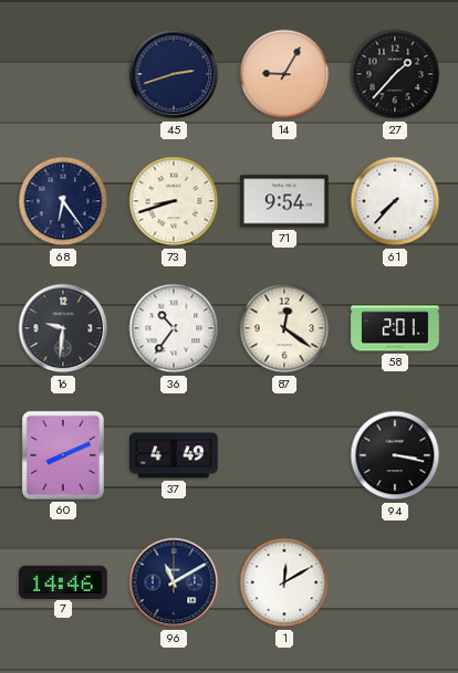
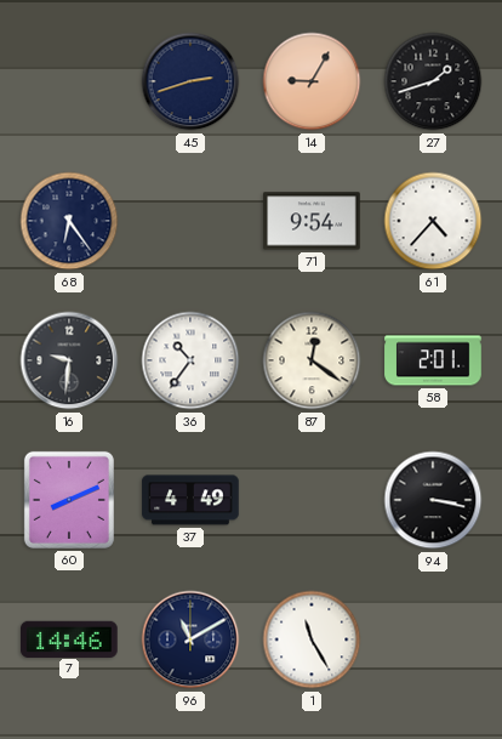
27: 1:37 -> 1:42
73: 8:42 -> none
61: 7:37 -> 4:37
1: 12:10 -> 11:25
